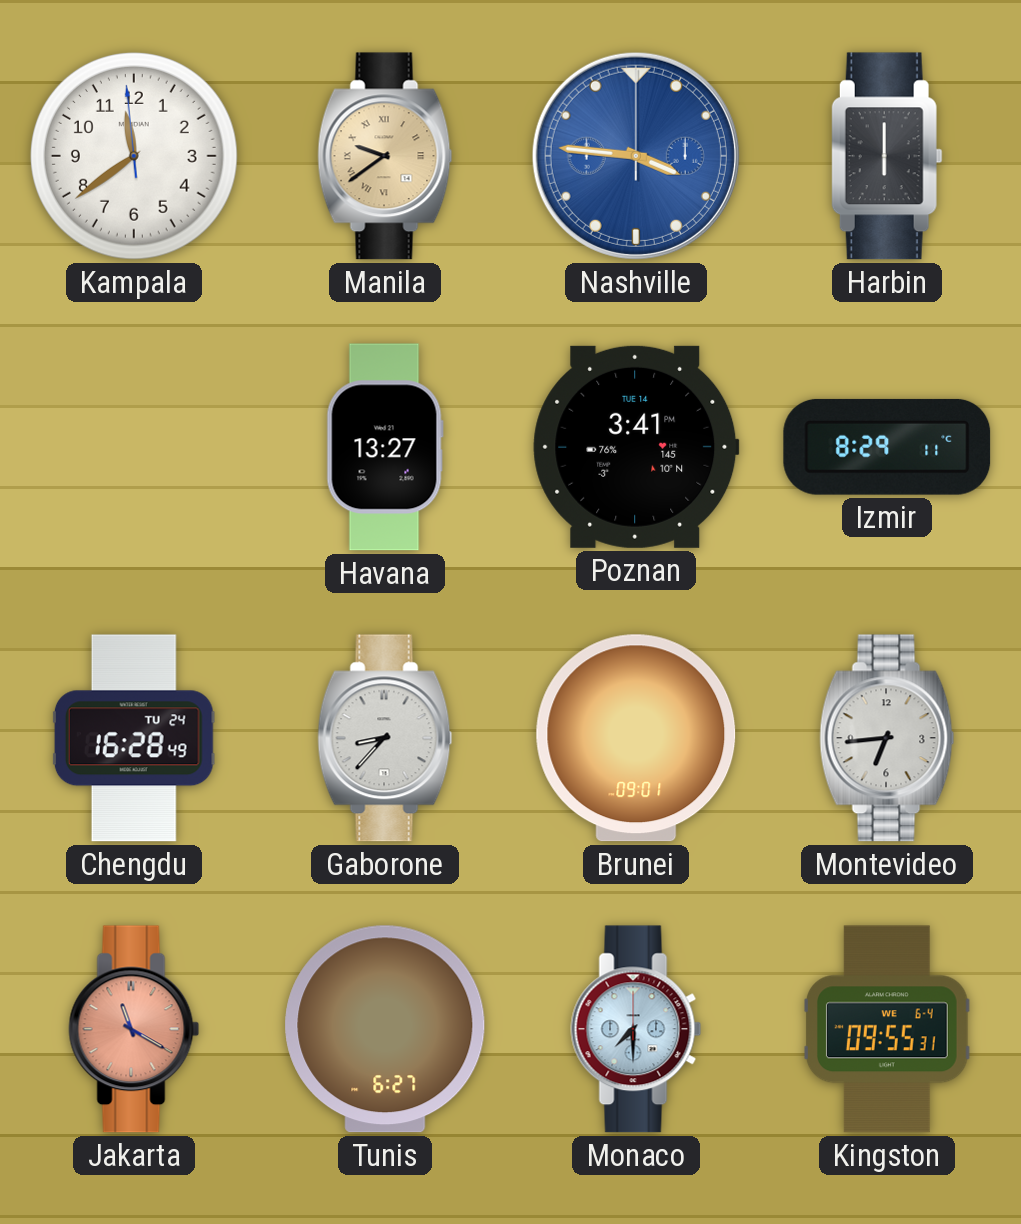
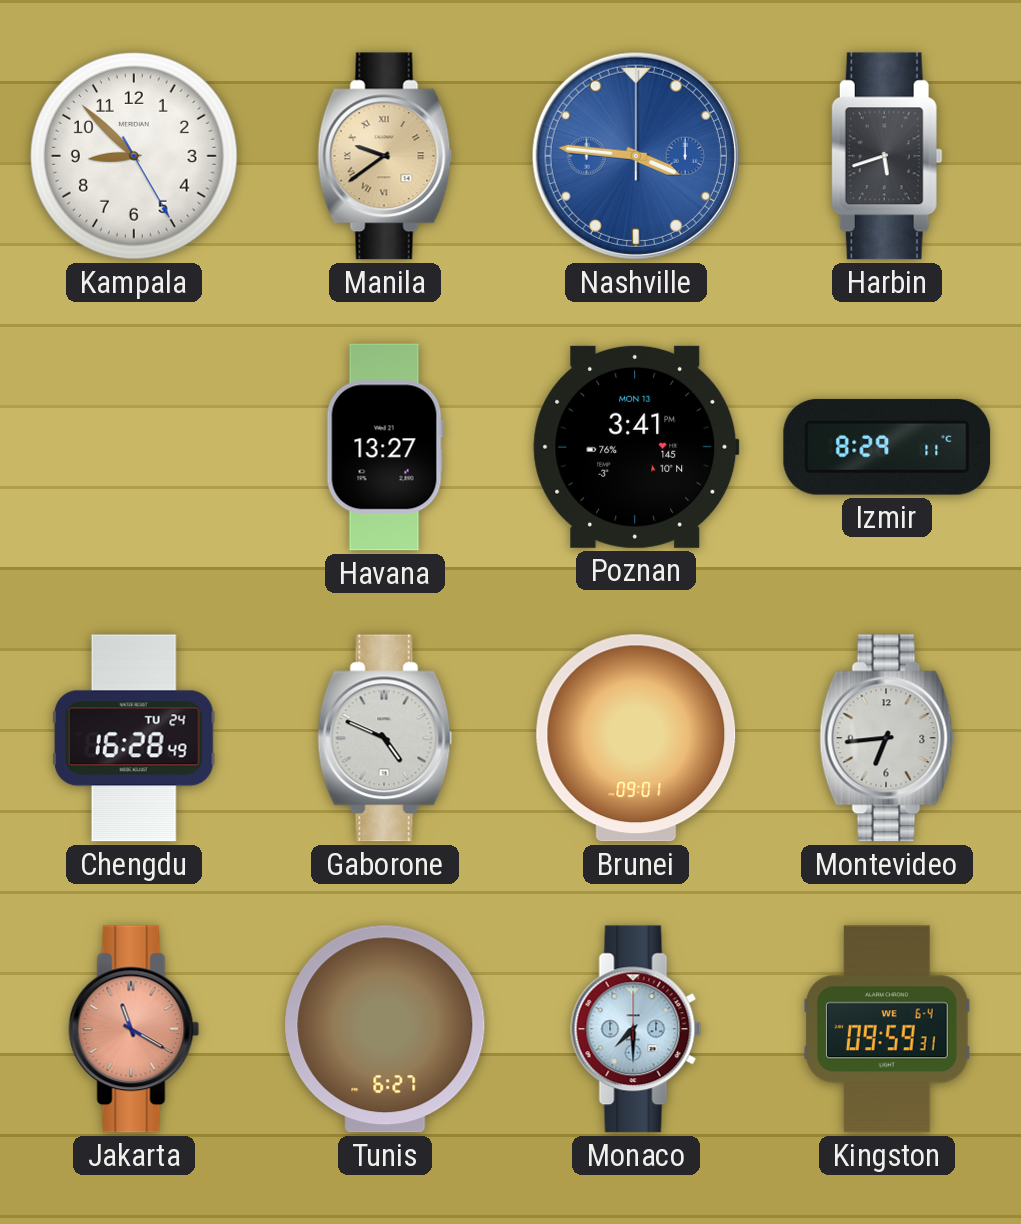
Kampala: 11:38 -> 8:52
Harbin: 6:00 -> 5:42
Poznan date: TUE 14 -> MON 13
Gaborone: 8:37 -> 4:49
Kingston: 09:55 -> 09:59
